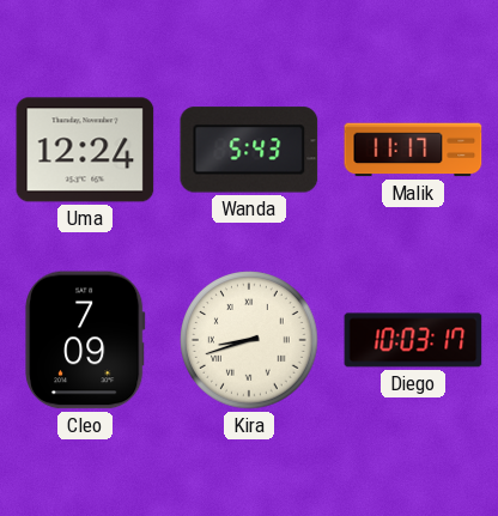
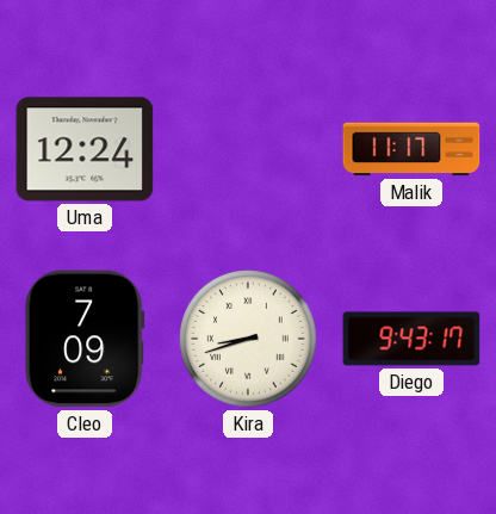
Wanda: 5:43 -> none
Diego: 10:03 -> 9:43
